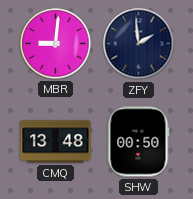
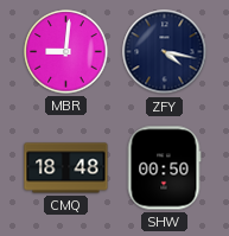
ZFY: 1:59 -> 4:17
CMQ: 13:48 -> 18:48
